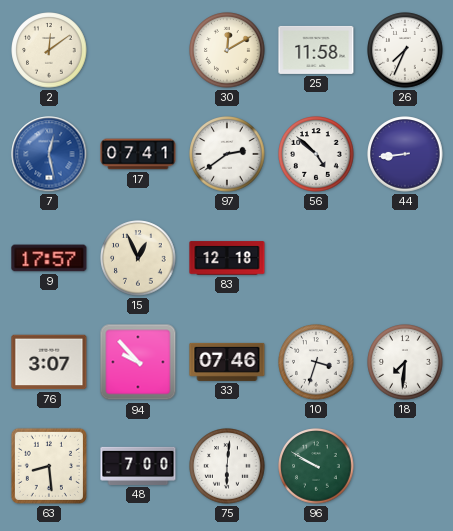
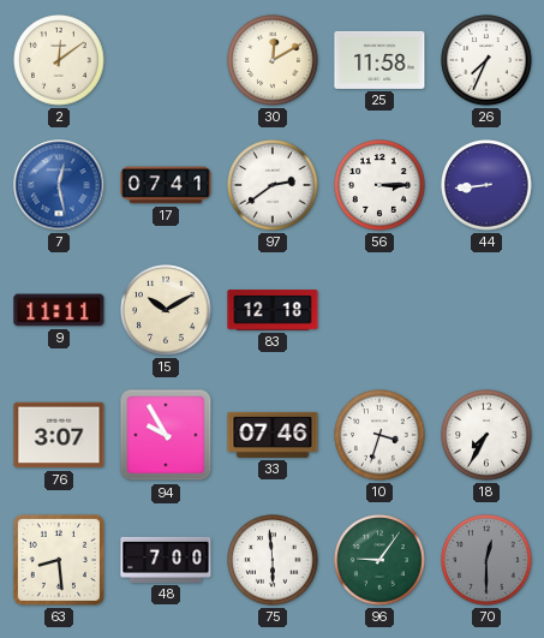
56: 4:52 -> 3:15
9: 17:57 -> 11:11
15: 12:56 -> 10:10
94: 9:53 -> 9:55
18: 7:31 -> 7:35
75: 6:01 -> 5:59
96: 9:50 -> 9:06
70: none -> 12:30
